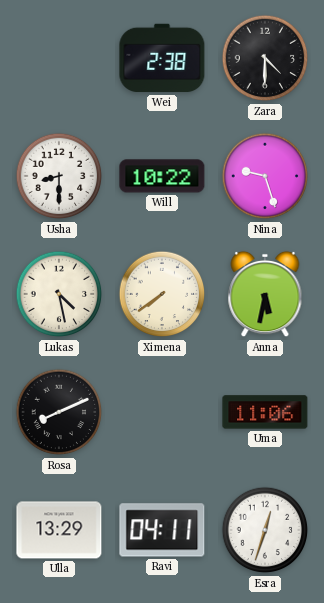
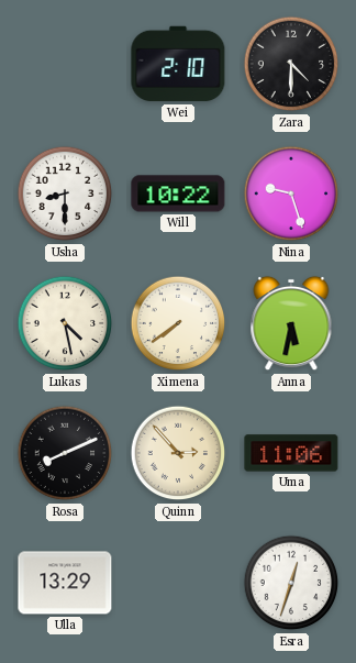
Wei: 2:38 -> 2:10
Quinn: none -> 2:53
Ravi: 04:11 -> none
